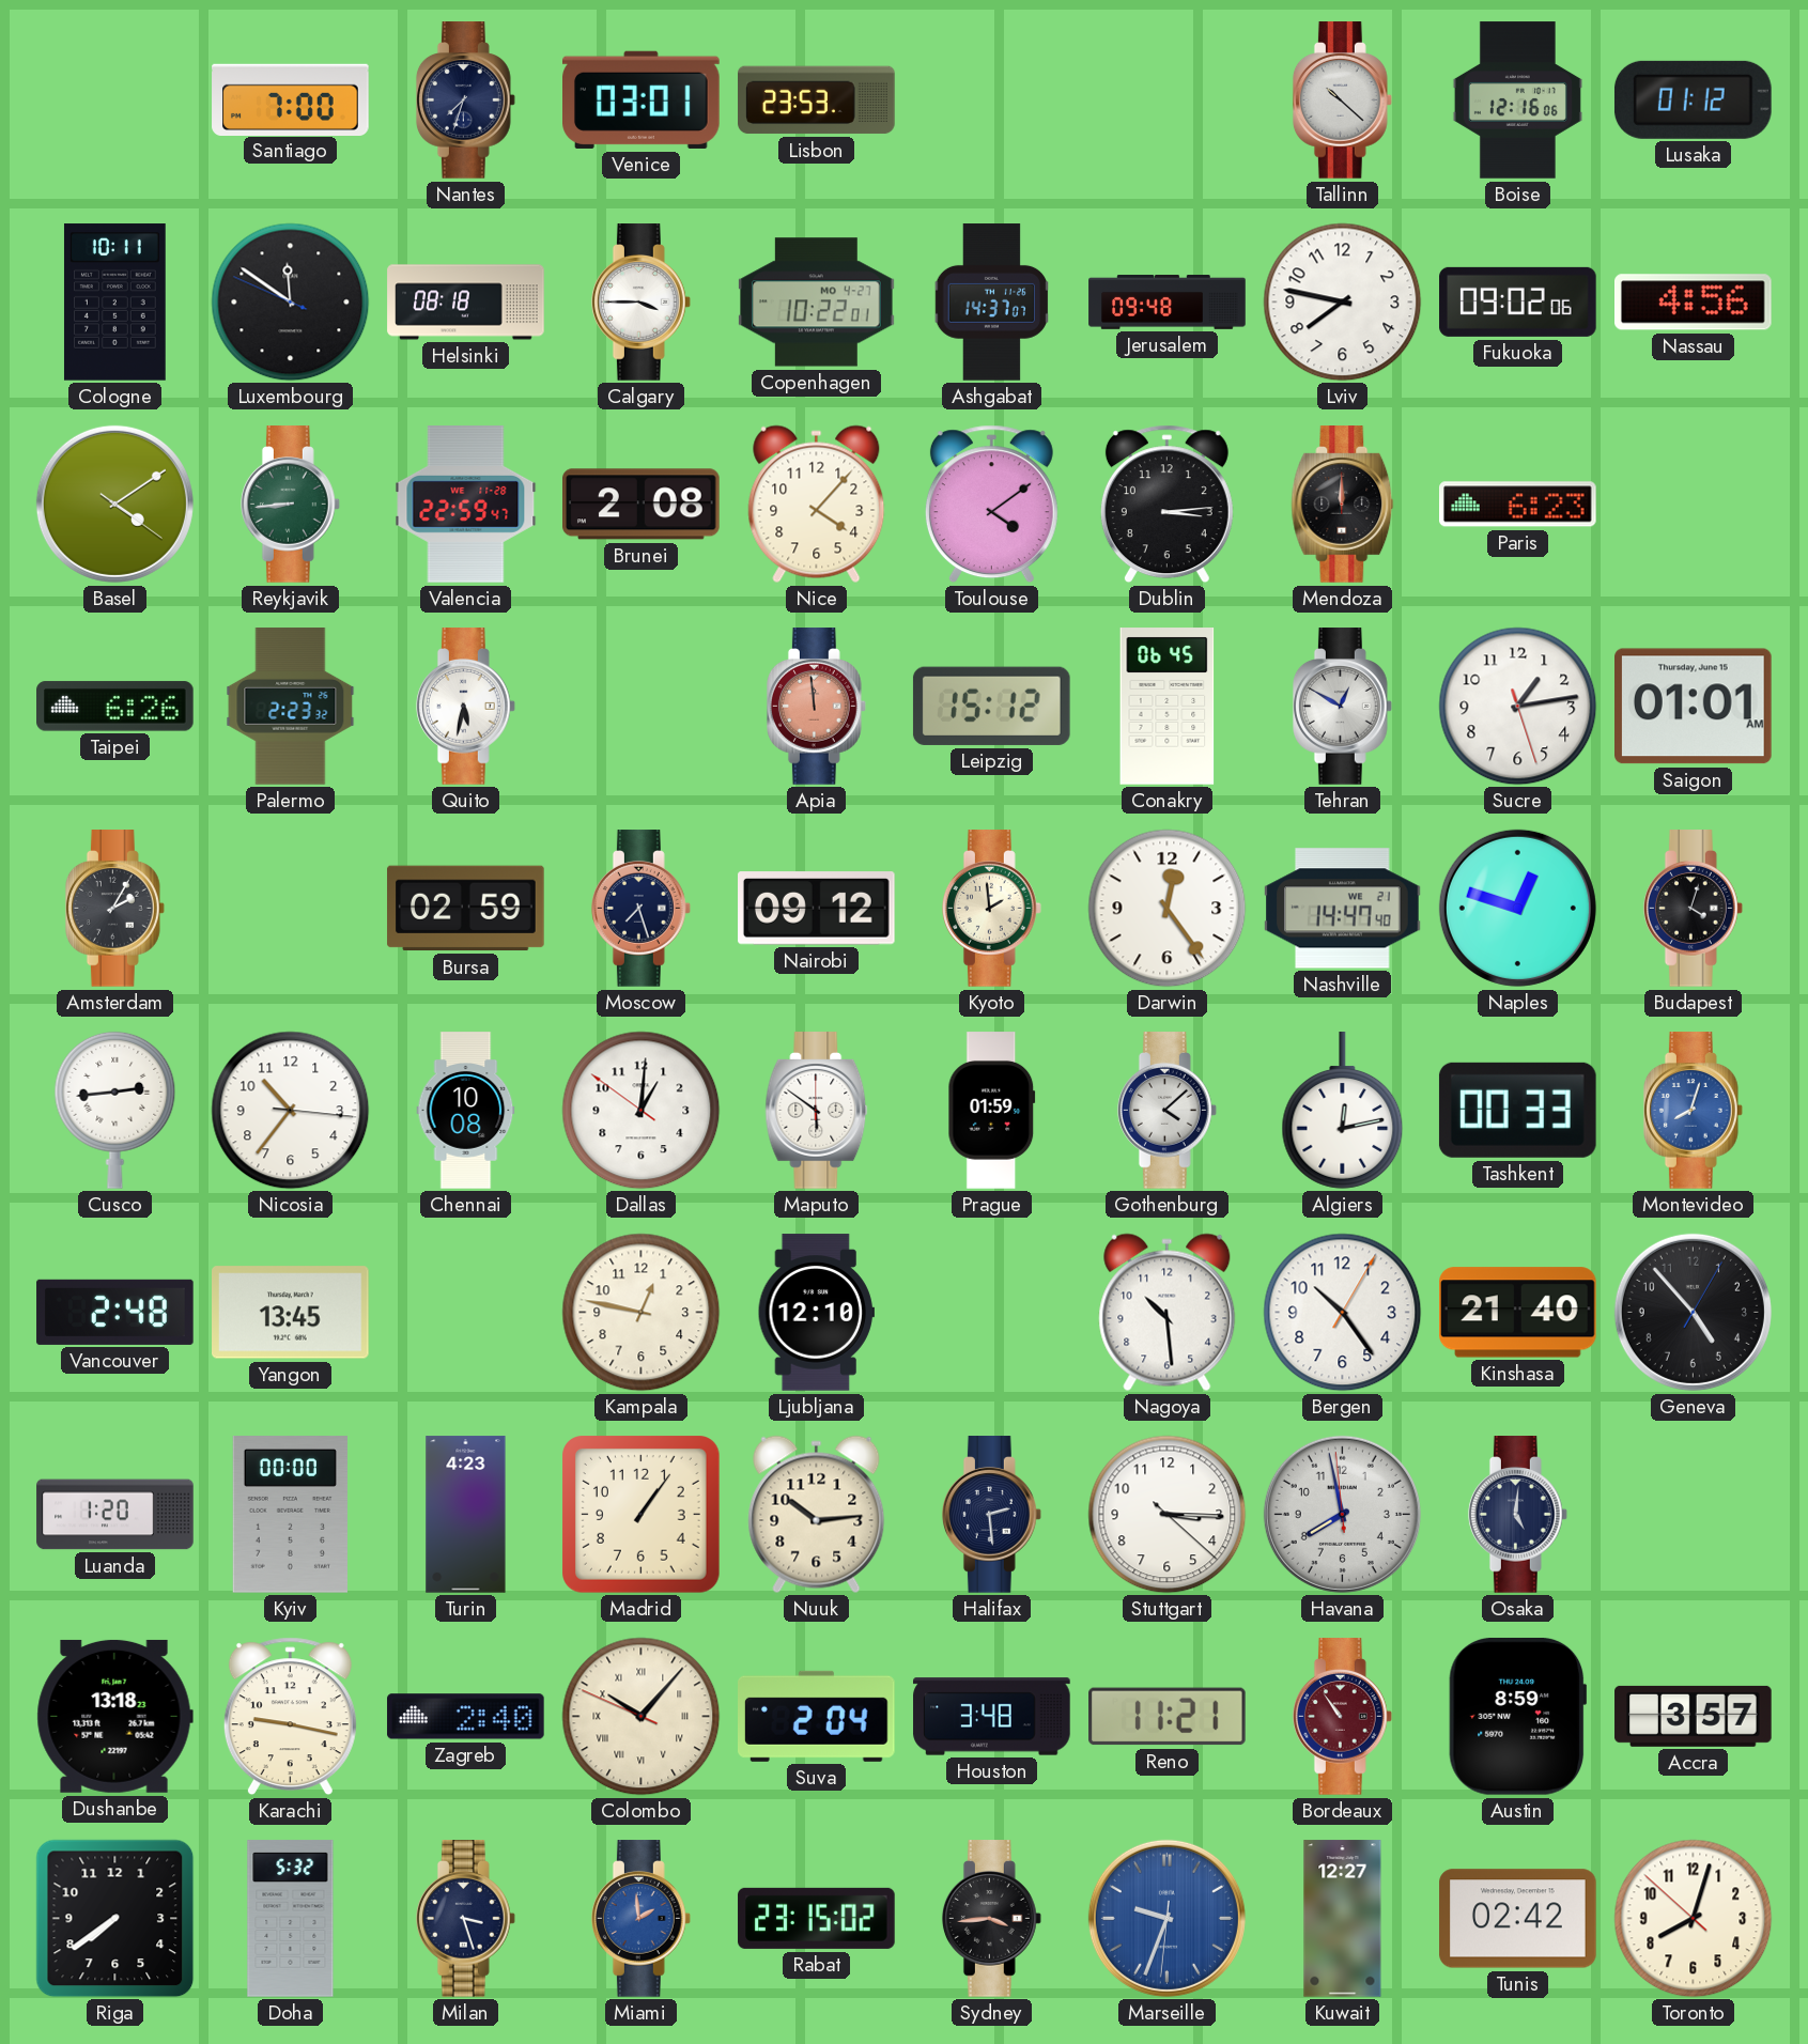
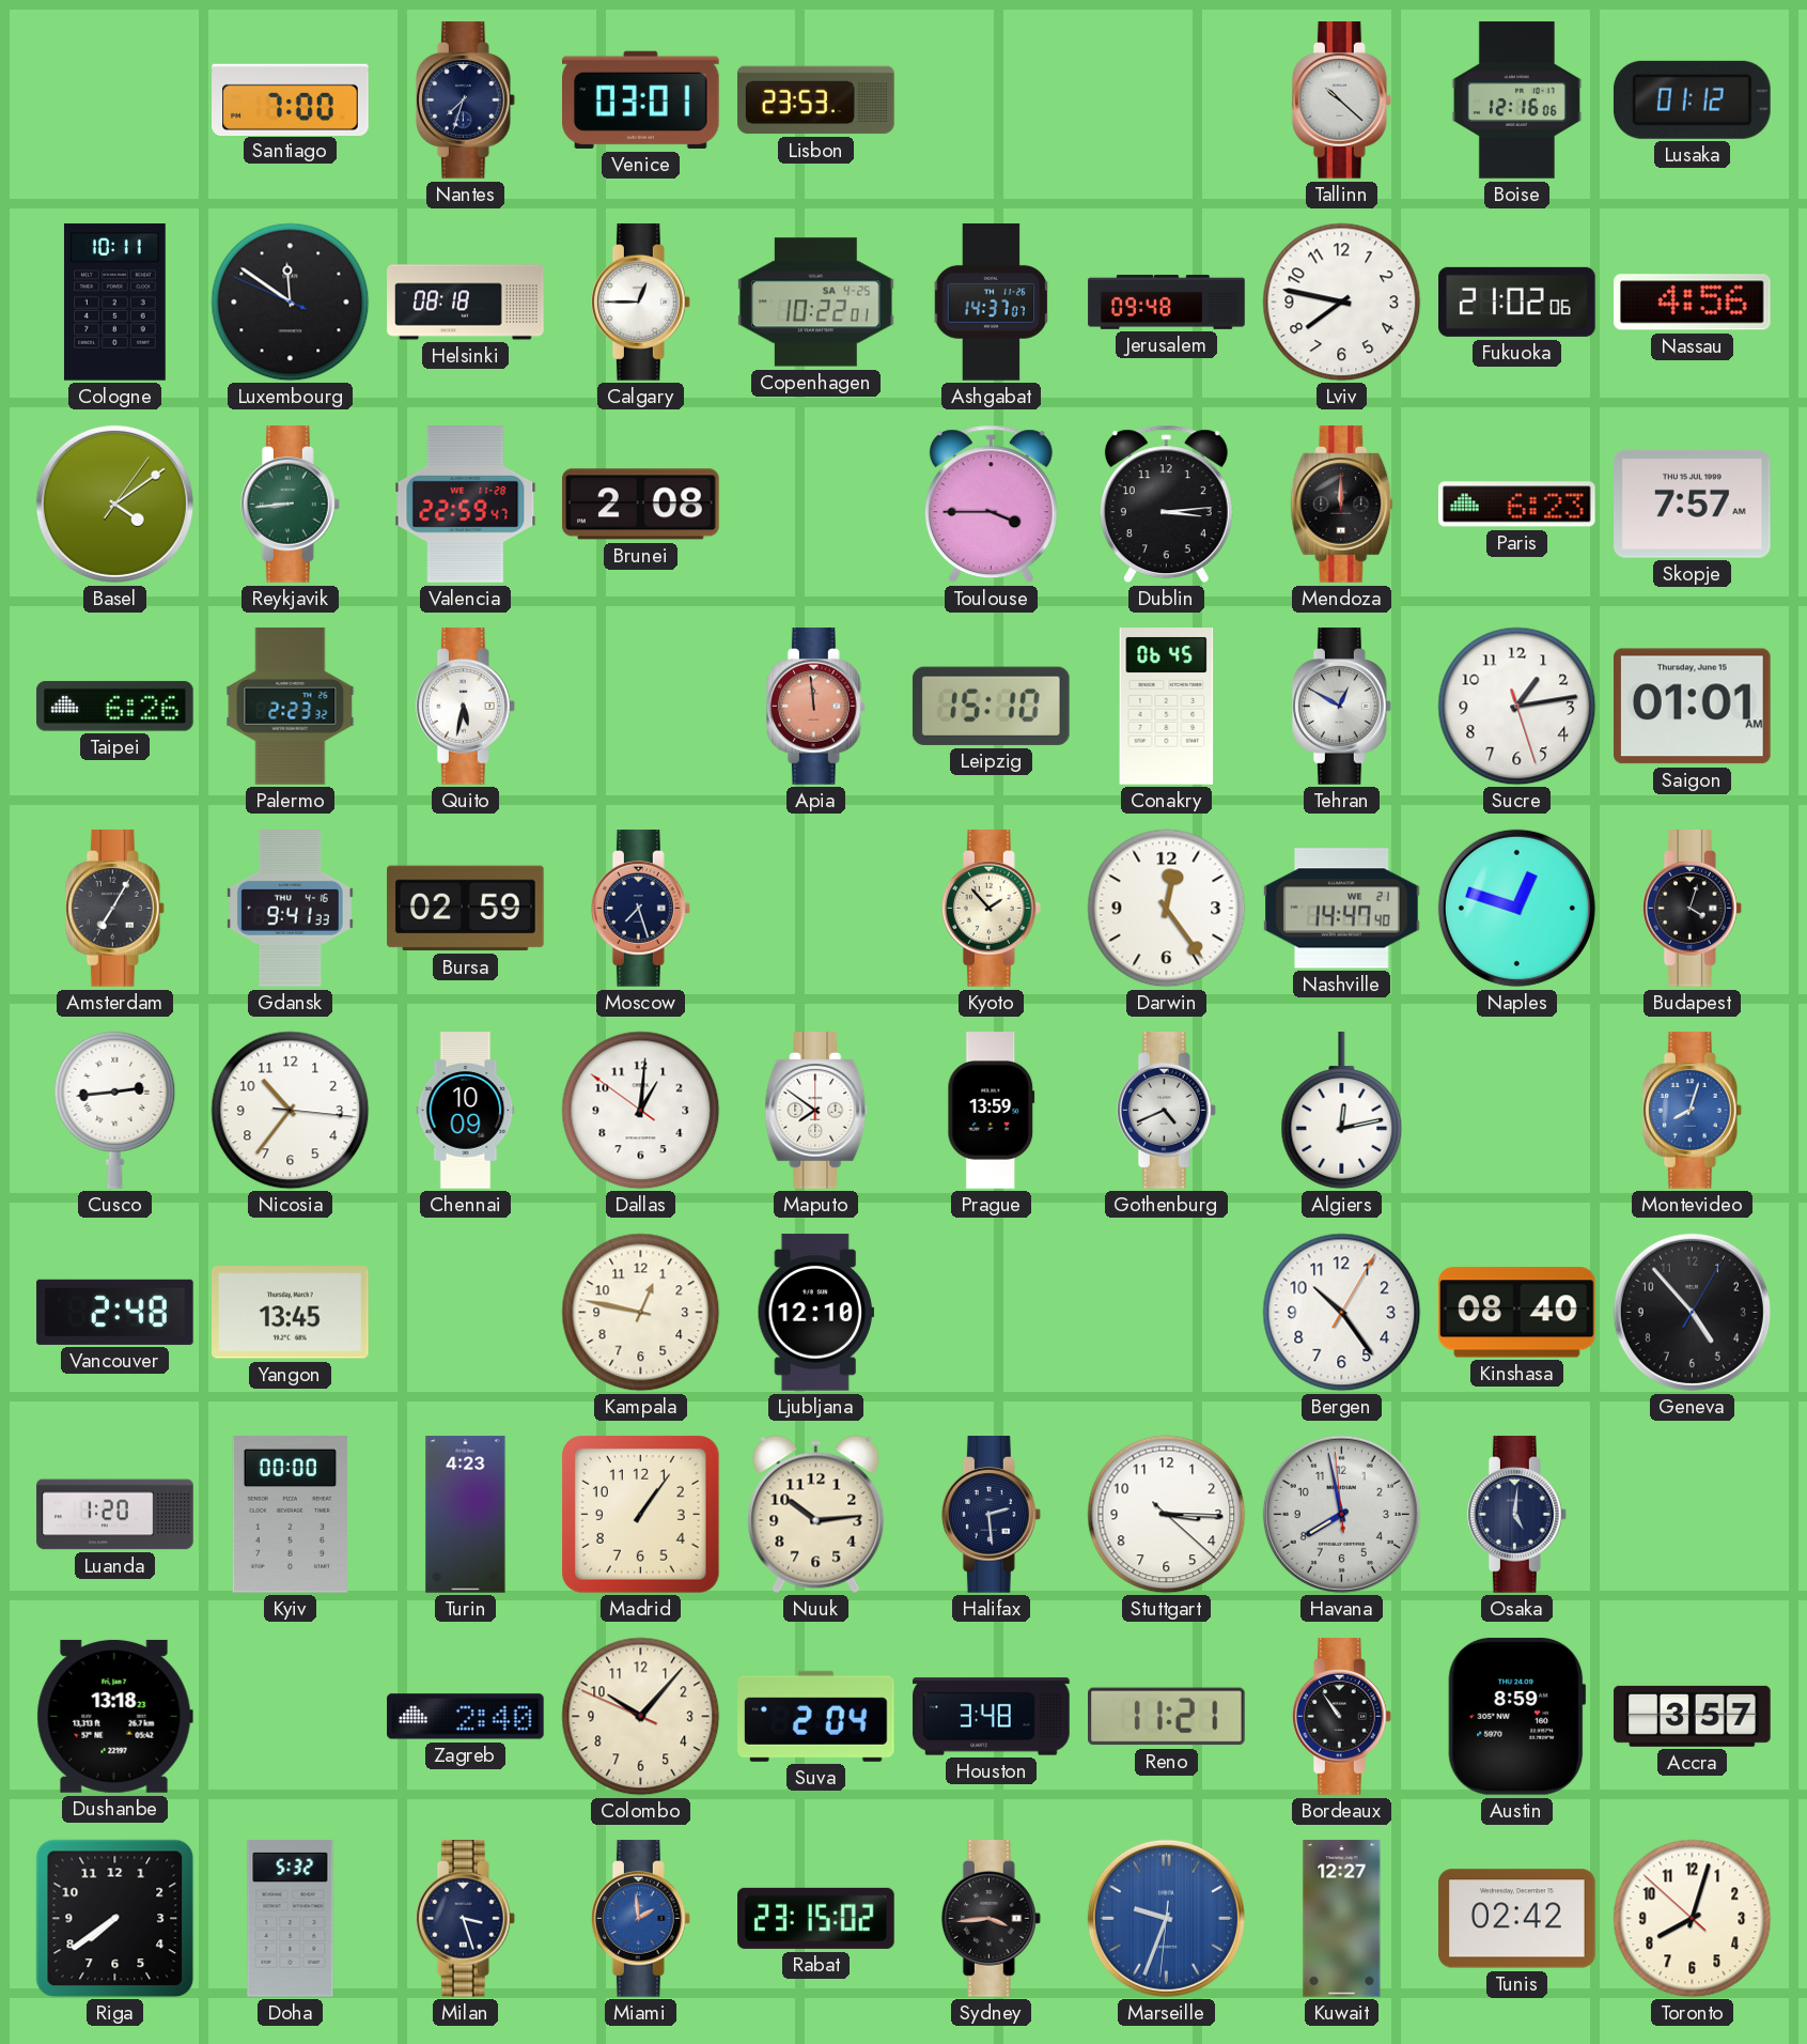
Calgary: 3:45 -> 12:45
Copenhagen date: MO 4-27 -> SA 4-25
Fukuoka: 09:02 -> 21:02
Basel: 4:09:21 -> 4:09:06
Nice: 4:07 -> none
Toulouse: 4:09 -> 3:45
Skopje: none -> 7:57
Leipzig: 15:12 -> 15:10
Amsterdam: 2:05 -> 7:05
Gdansk: none -> 9:41
Nairobi: 09:12 -> none
Kyoto: 1:59 -> 1:53
Chennai: 10:08 -> 10:09
Maputo: 5:51 -> 7:51
Prague: 01:59 -> 13:59
Gothenburg: 4:08 -> 4:41
Tashkent: 00:33 -> none
Nagoya: 10:29 -> none
Kinshasa: 21:40 -> 08:40
Karachi: 9:17 -> none
Colombo numerals: Roman -> Arabic
Bordeaux dial: burgundy -> black
